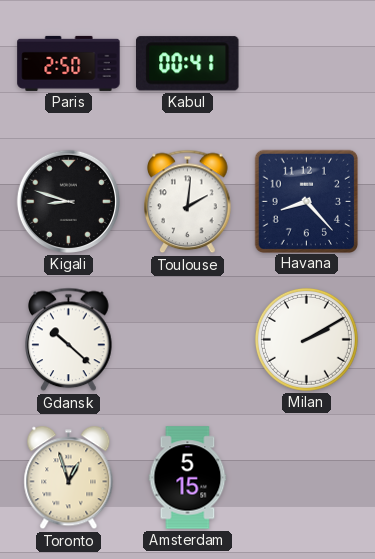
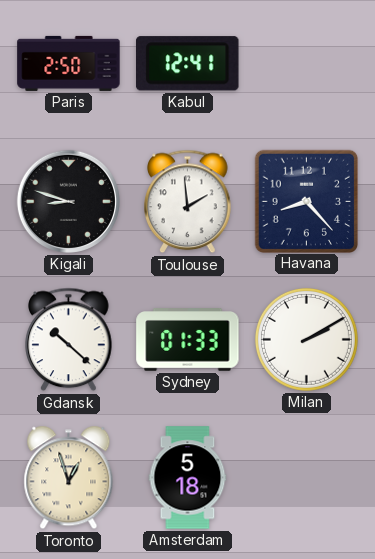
Kabul: 00:41 -> 12:41
Toulouse: 2:01 -> 1:59
Sydney: none -> 01:33
Amsterdam: 5:15 -> 5:18
